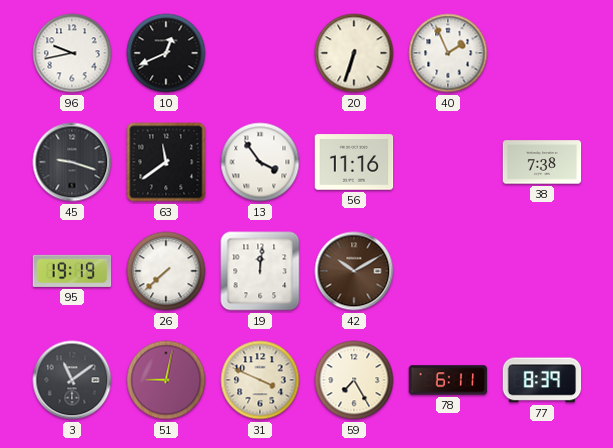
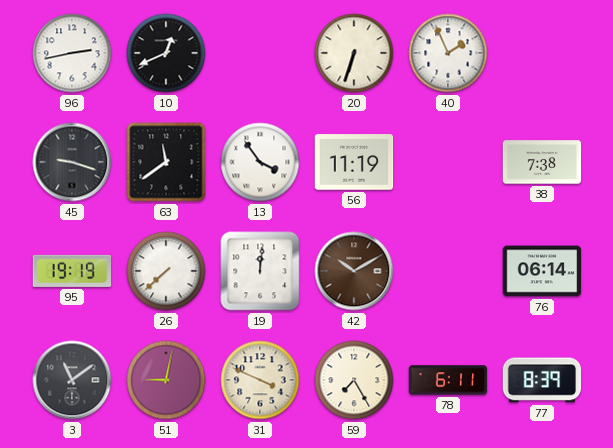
96: 9:43 -> 2:43
56: 11:16 -> 11:19
76: none -> 06:14
